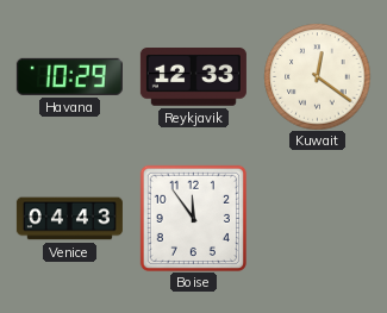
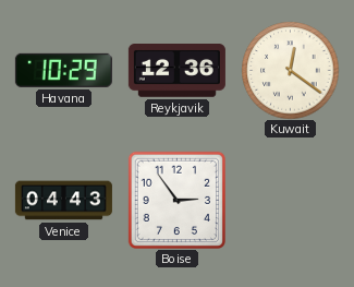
Reykjavik: 12:33 -> 12:36
Boise: 11:54 -> 2:54
